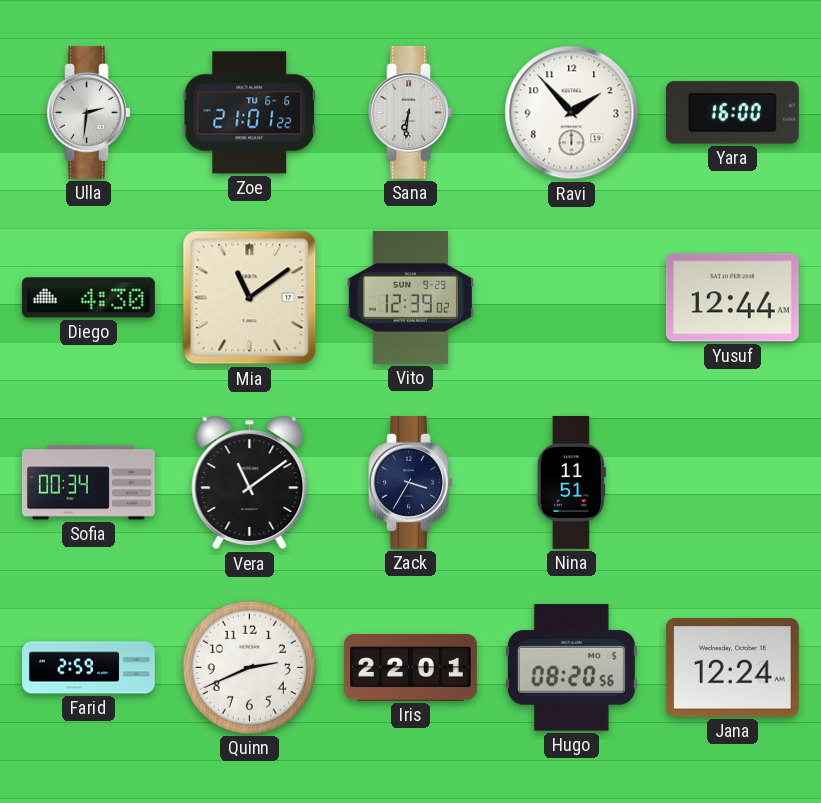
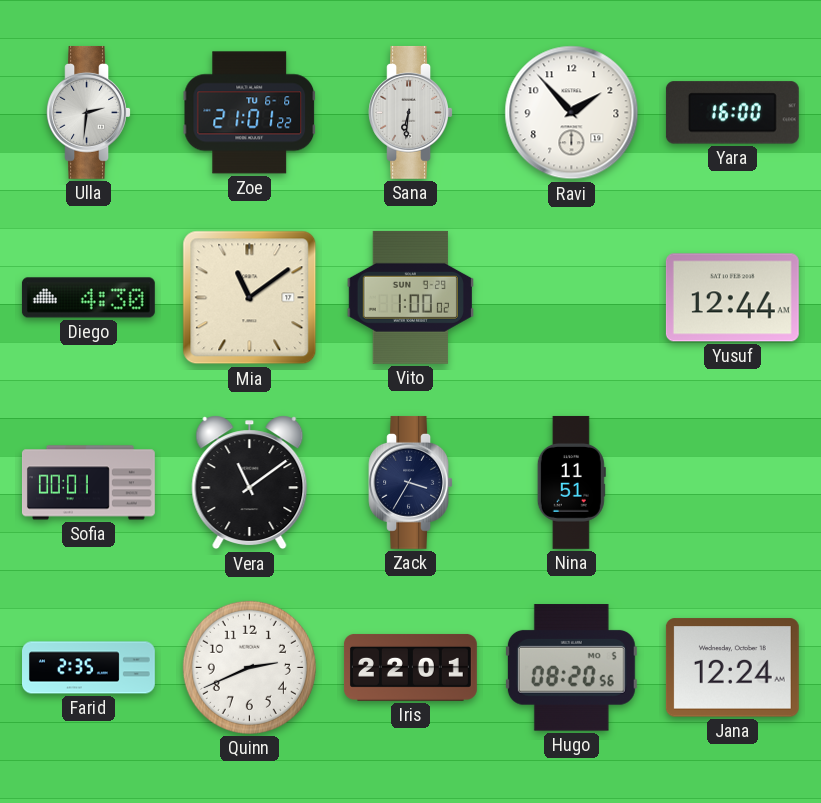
Vito: 12:39 -> 1:00
Sofia: 00:34 -> 00:01
Farid: 2:59 -> 2:35
